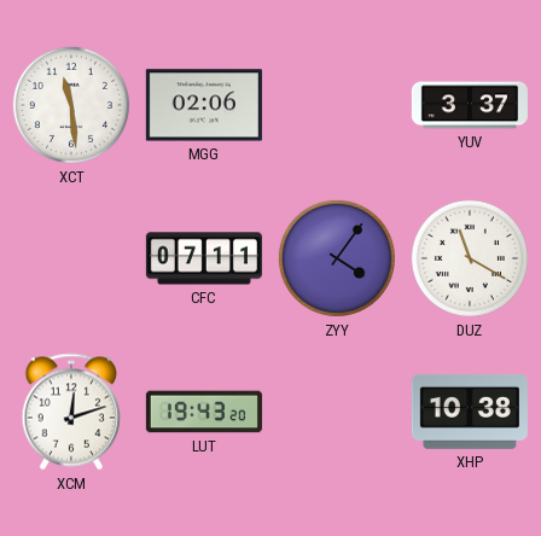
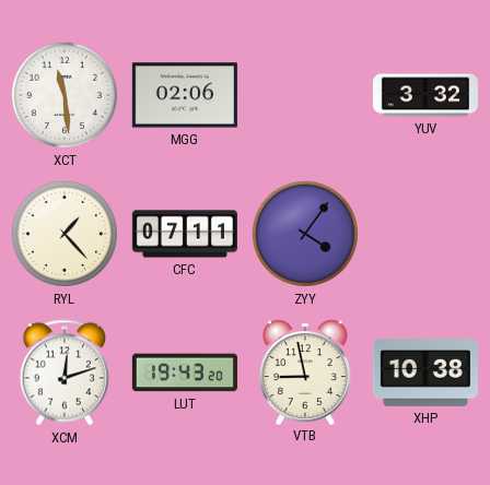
YUV: 3:37 -> 3:32
RYL: none -> 1:23
DUZ: 11:20 -> none
VTB: none -> 8:58
